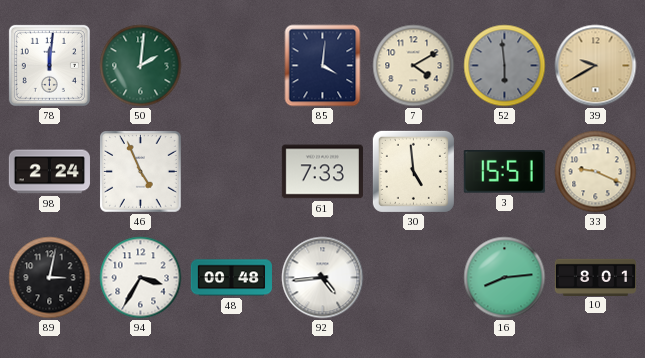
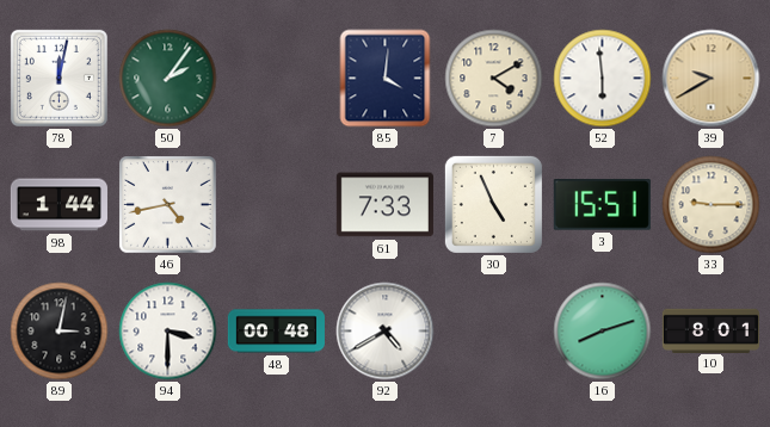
78: 12:01 -> 12:02
50: 2:01 -> 2:06
52 dial: grey -> white
98: 2:24 -> 1:44
46: 4:56 -> 4:43
30: 4:59 -> 4:56
33: 9:19 -> 9:15
94: 3:35 -> 3:30
92: 4:44 -> 4:40
16: 8:14 -> 8:12
